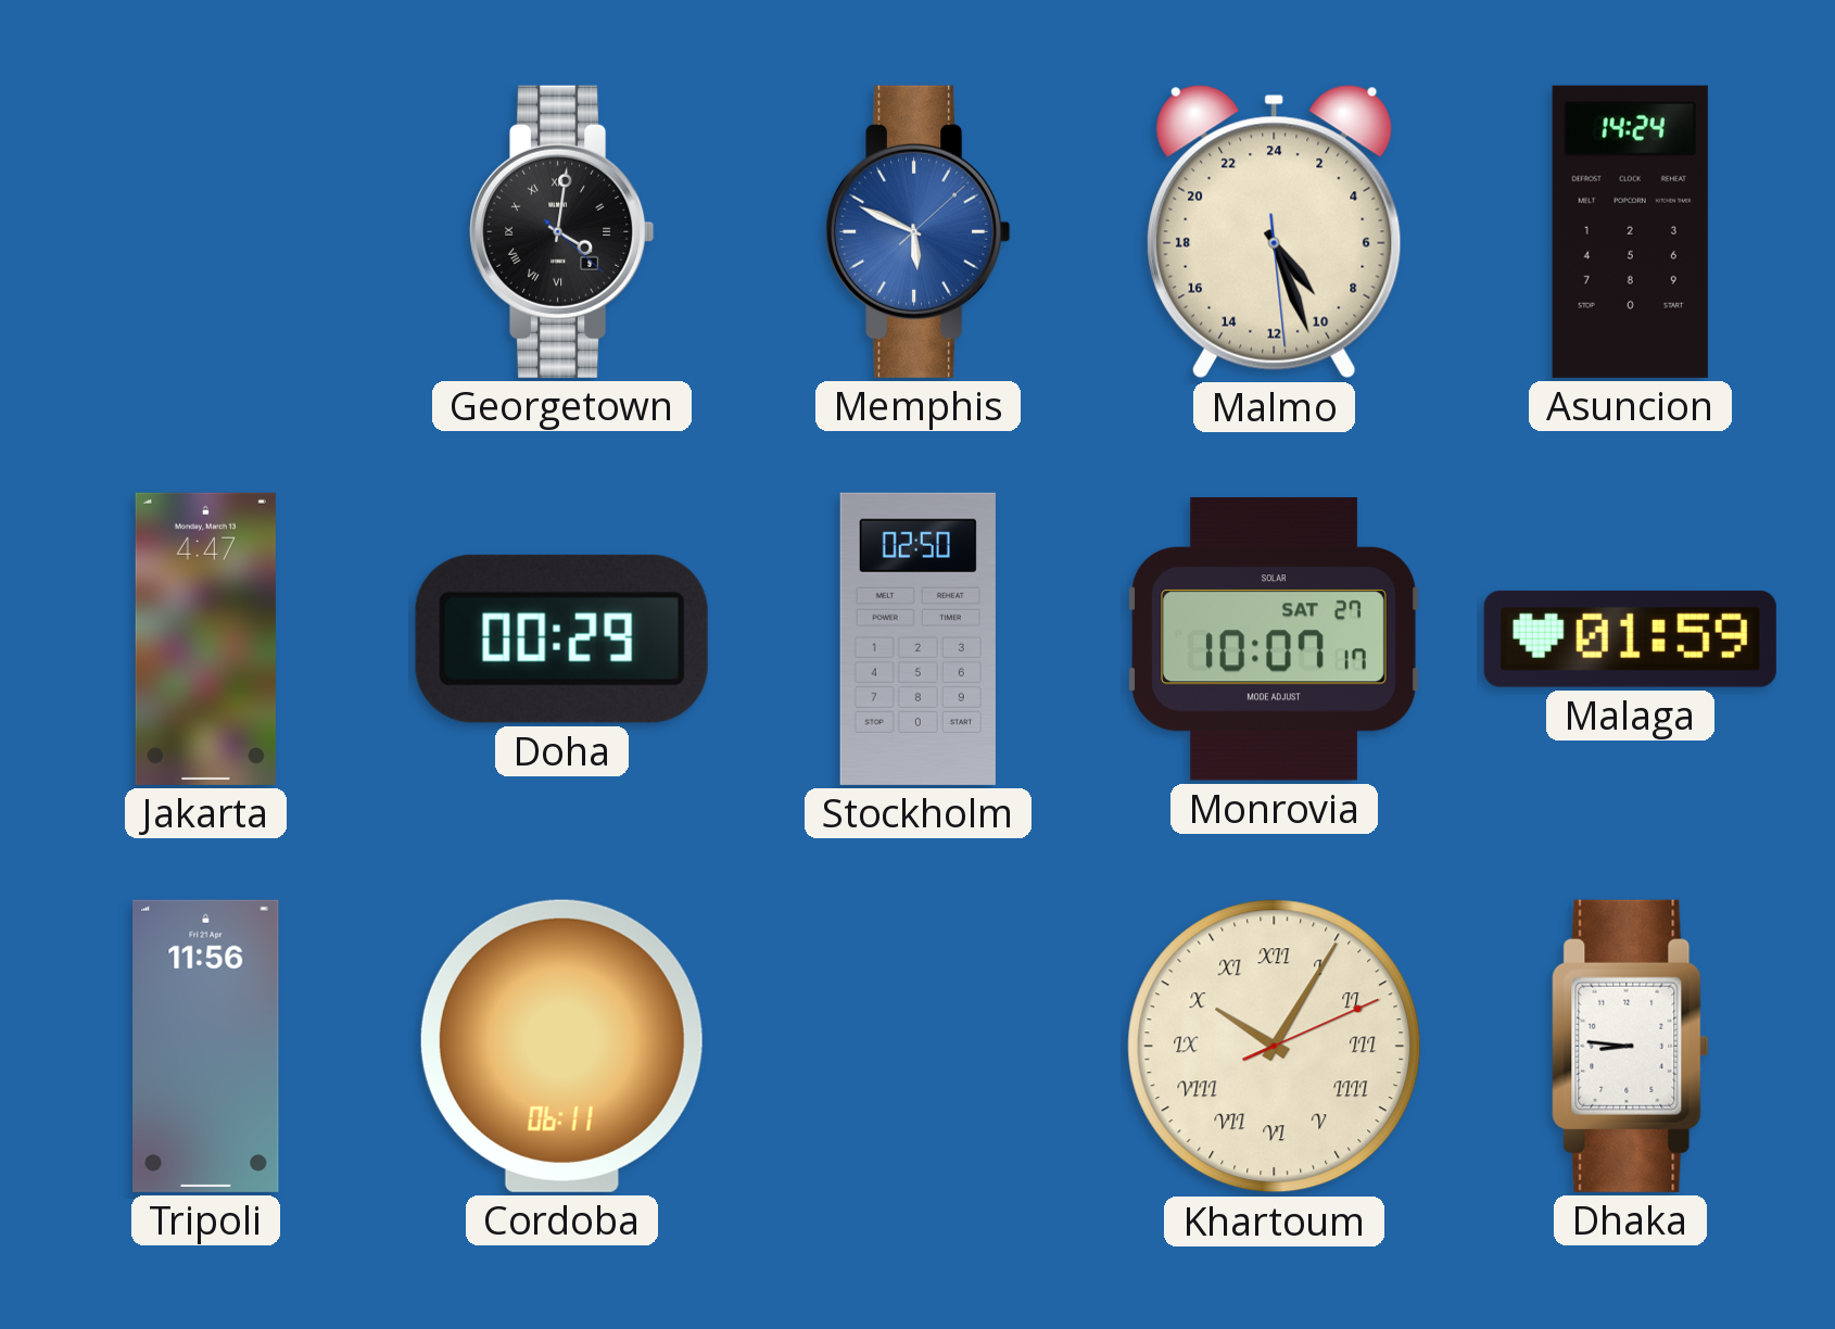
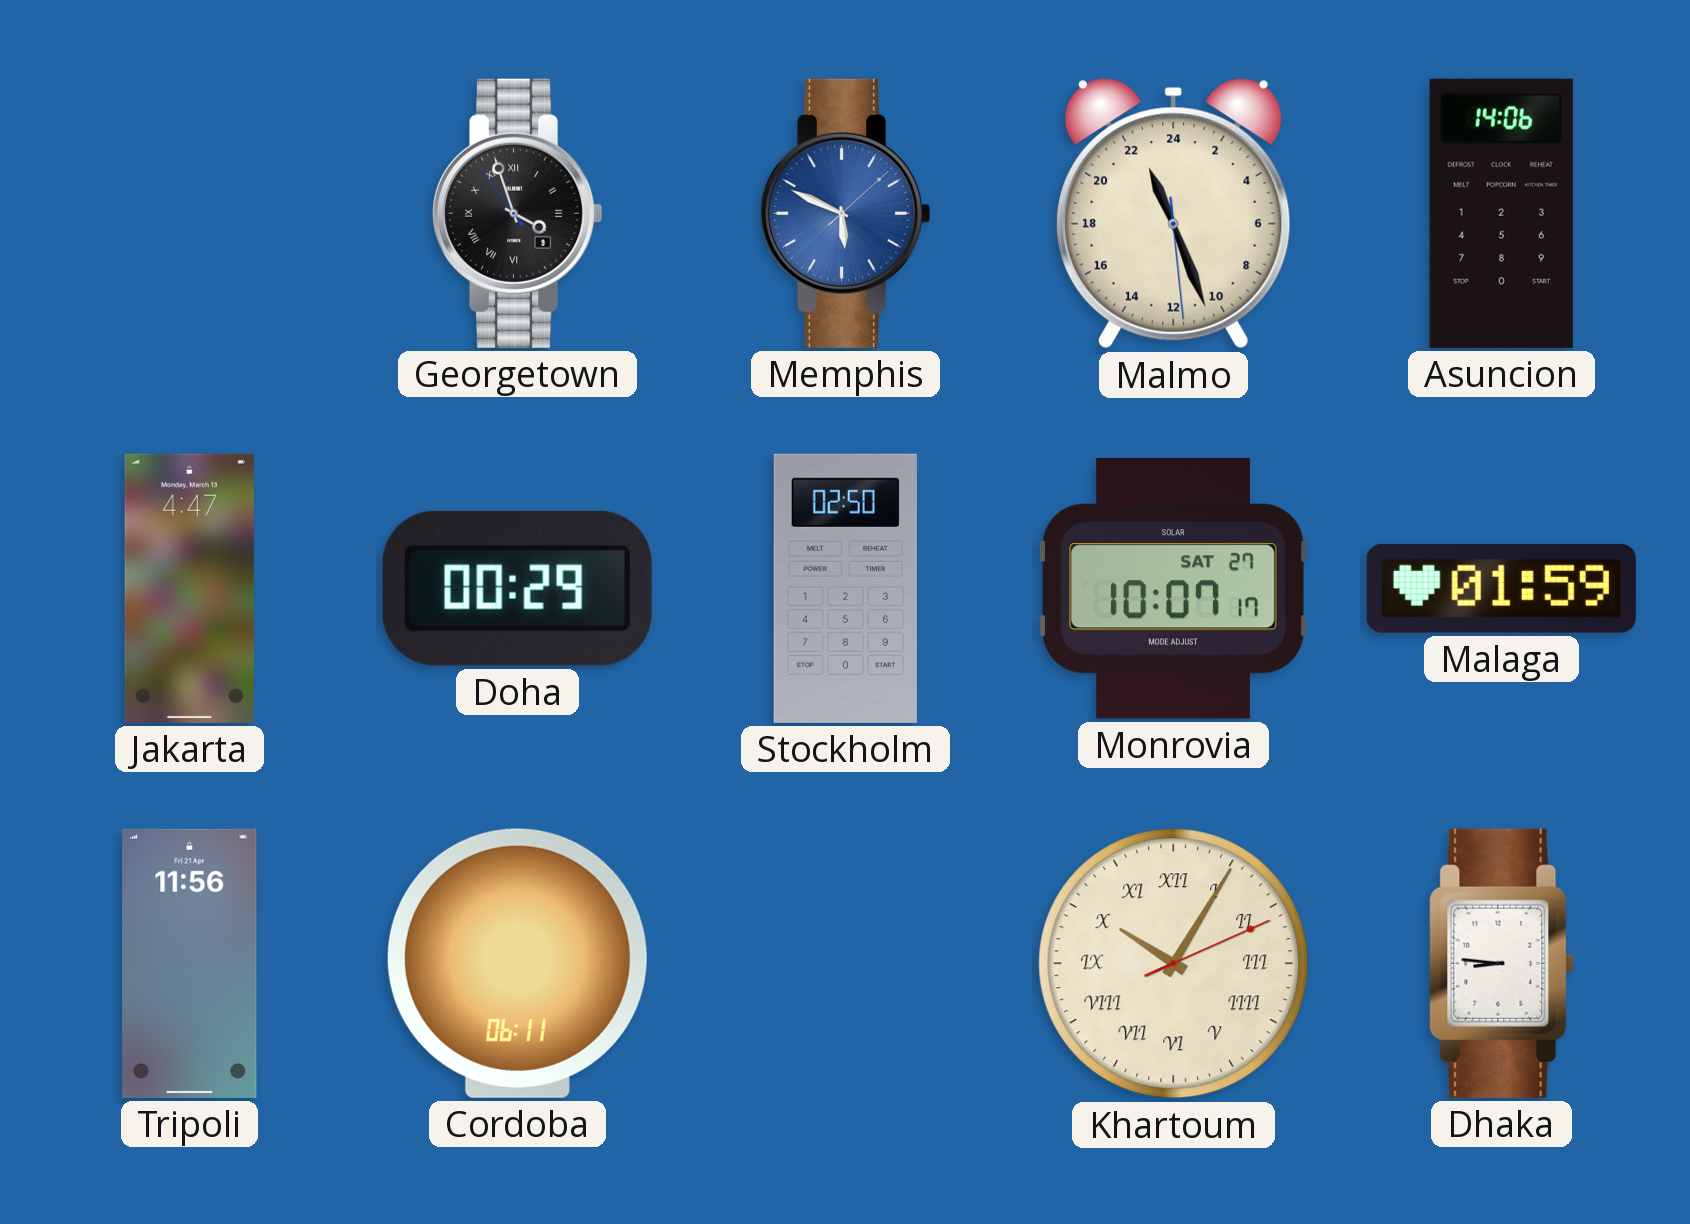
Georgetown: 4:01 -> 3:56
Malmo: 9:26 -> 22:26
Asuncion: 14:24 -> 14:06
